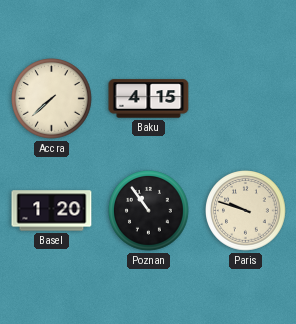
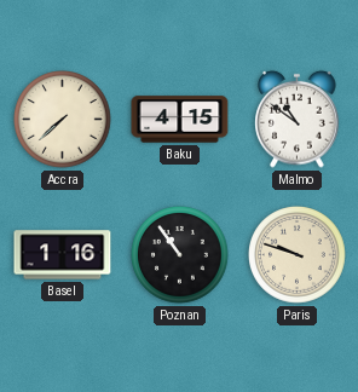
Malmo: none -> 10:51
Basel: 1:20 -> 1:16
